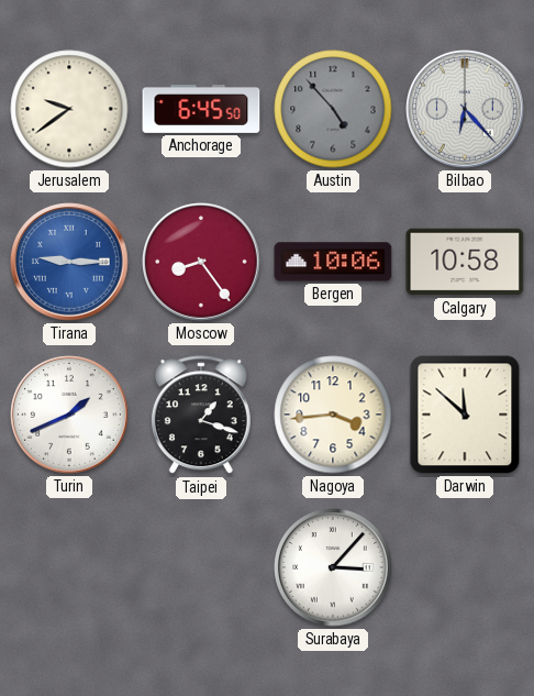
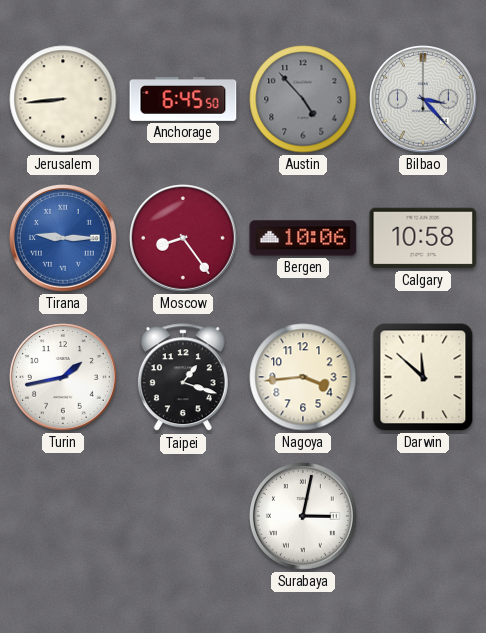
Jerusalem: 9:39 -> 8:44
Bilbao: 6:23 -> 3:23
Turin: 1:41 -> 1:43
Surabaya: 3:07 -> 3:02
